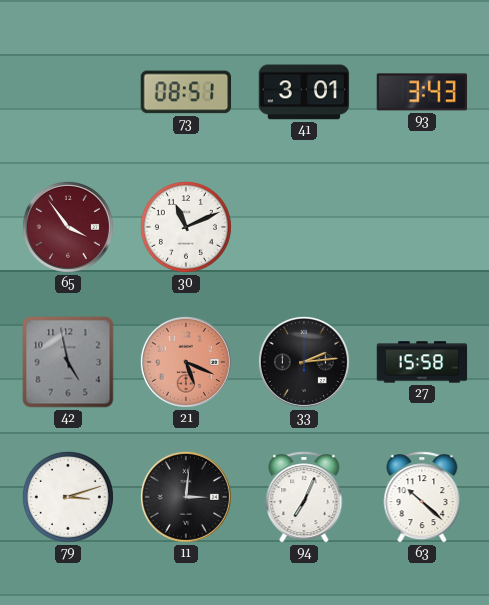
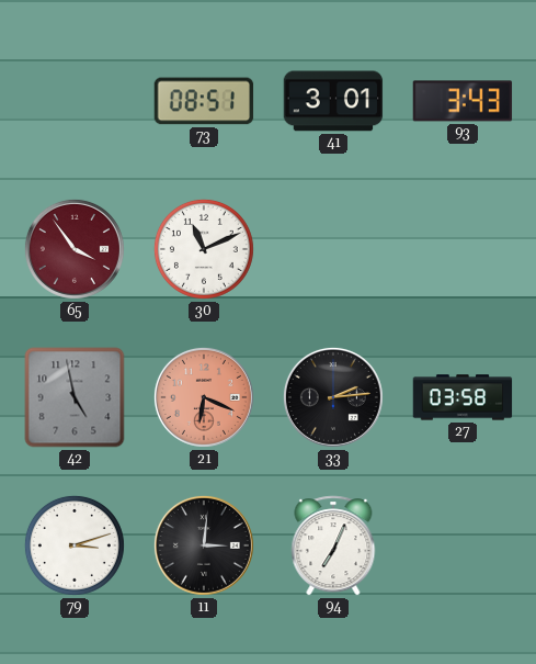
21: 5:19 -> 6:19
27: 15:58 -> 03:58
63: 10:22 -> none
